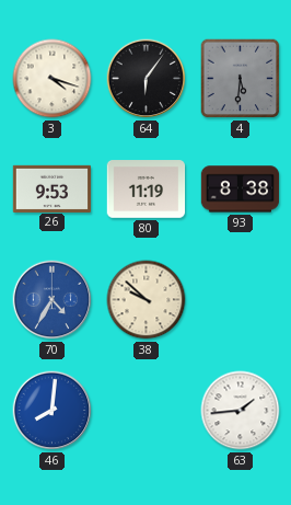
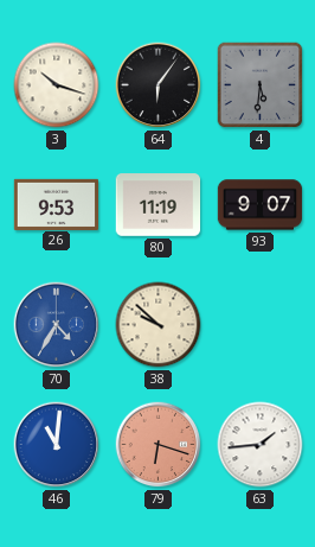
3: 4:18 -> 10:18
93: 8:38 -> 9:07
46: 8:01 -> 11:01
79: none -> 6:18
